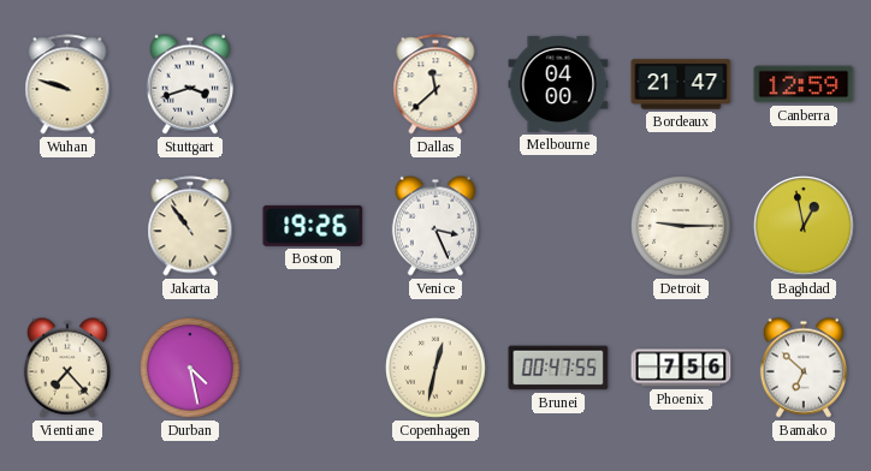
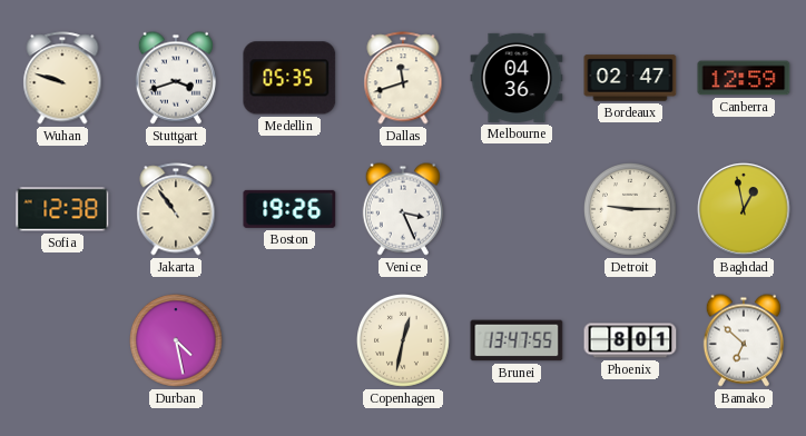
Medellin: none -> 05:35
Dallas: 11:38 -> 11:42
Melbourne: 04:00 -> 04:36
Bordeaux: 21:47 -> 02:47
Sofia: none -> 12:38
Vientiane: 7:23 -> none
Brunei: 00:47 -> 13:47
Phoenix: 7:56 -> 8:01
